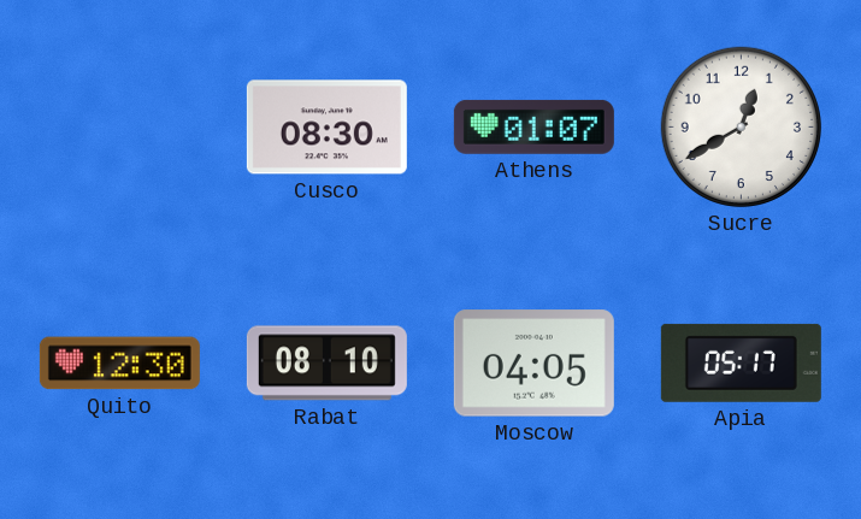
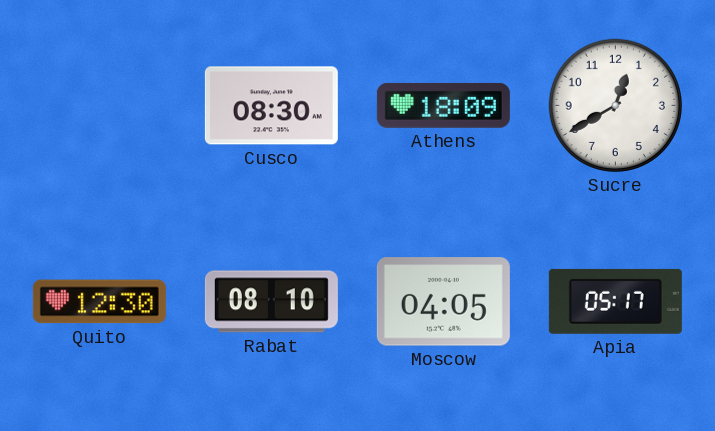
Athens: 01:07 -> 18:09
